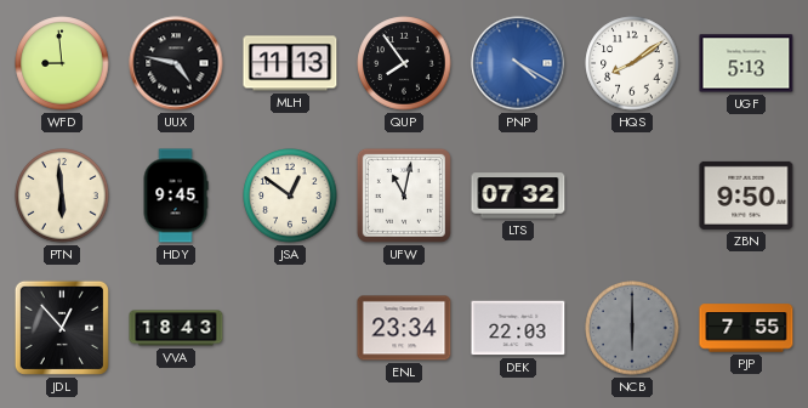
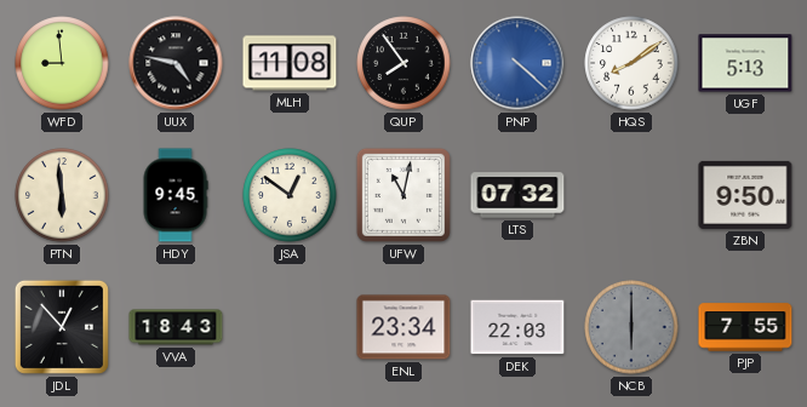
MLH: 11:13 -> 11:08
PNP: 4:20 -> 4:22
